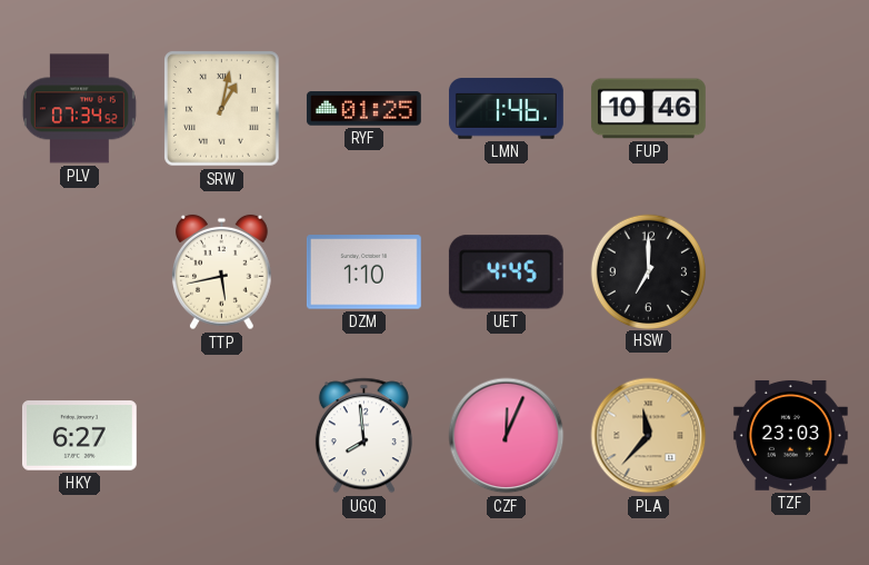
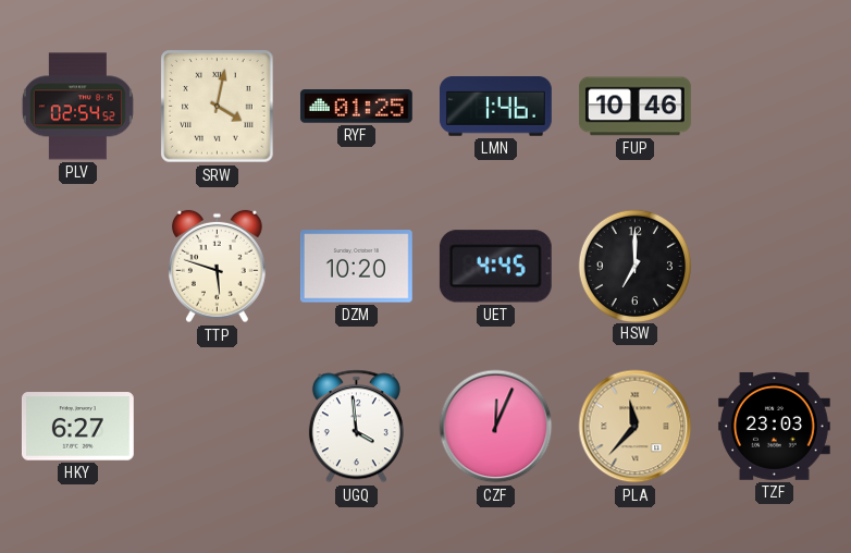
PLV: 07:34 -> 02:54
SRW: 1:02 -> 4:02
TTP: 5:43 -> 5:48
DZM: 1:10 -> 10:20
UGQ: 7:59 -> 3:59
